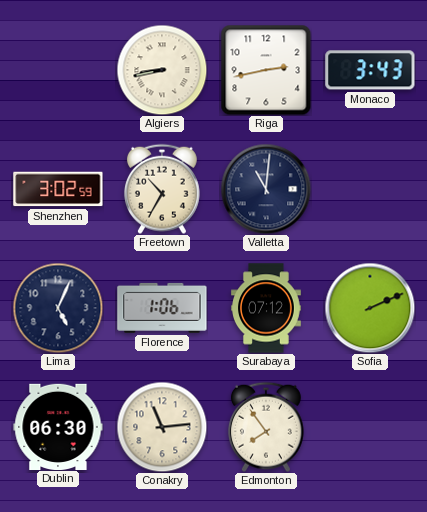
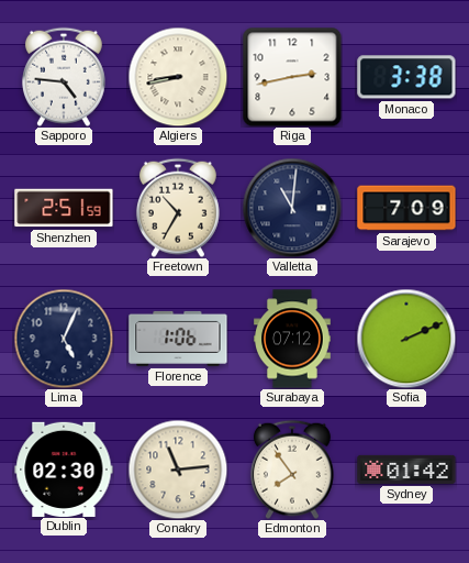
Sapporo: none -> 4:46
Monaco: 3:43 -> 3:38
Shenzhen: 3:02 -> 2:51
Sarajevo: none -> 7:09
Dublin: 06:30 -> 02:30
Sydney: none -> 01:42
